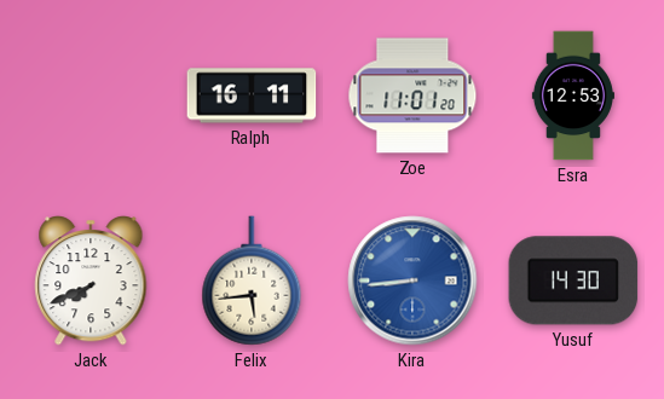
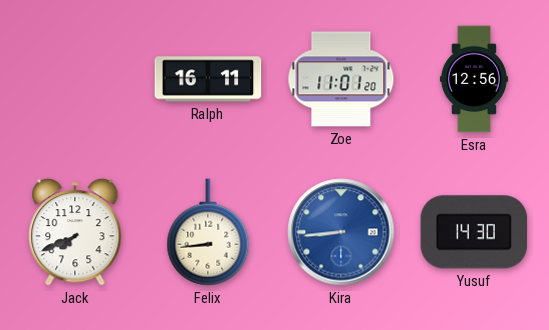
Esra: 12:53 -> 12:56
Felix: 5:44 -> 8:44
